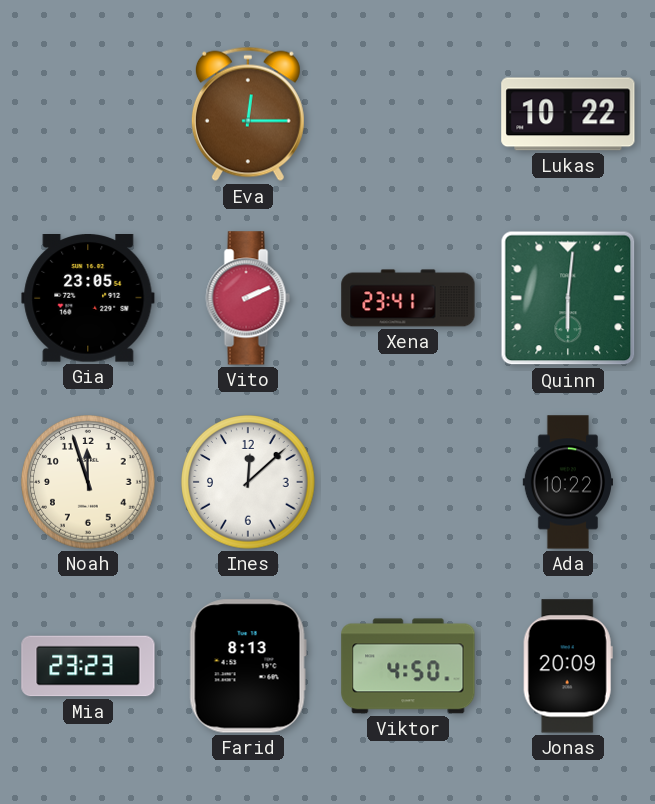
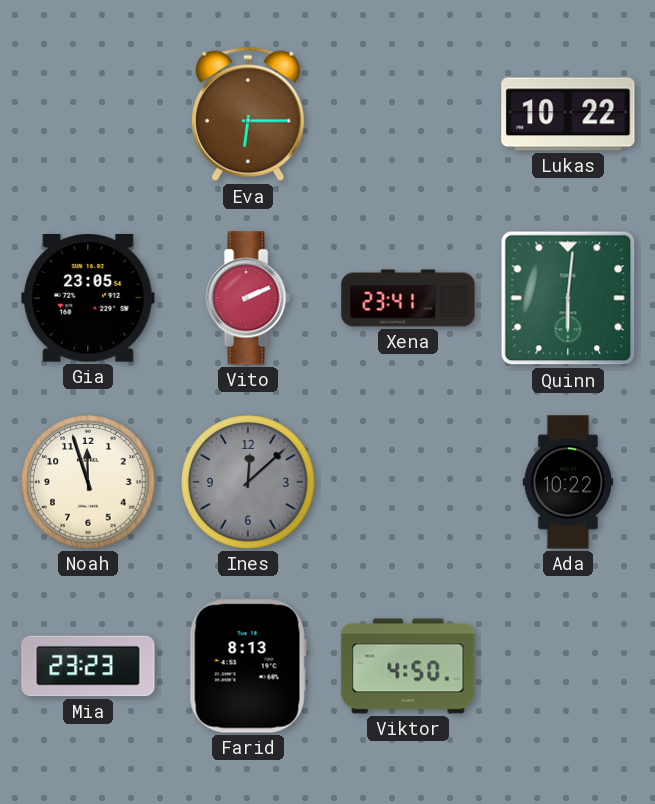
Eva: 12:15 -> 6:15
Ines dial: white -> grey
Jonas: 20:09 -> none
